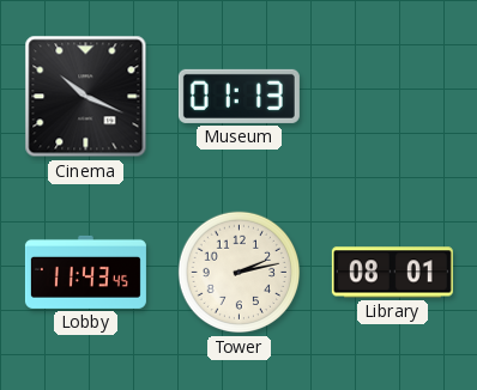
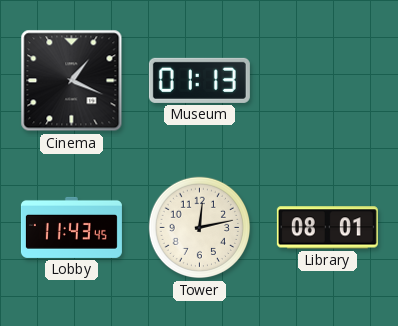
Cinema: 10:19 -> 1:19
Tower: 2:13 -> 12:13
